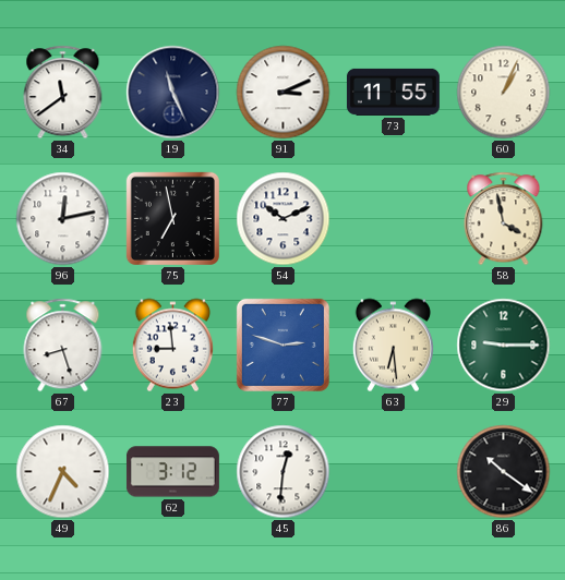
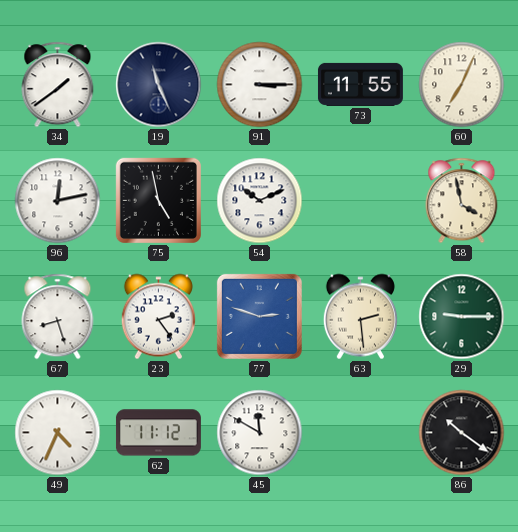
34: 11:39 -> 1:39
91: 3:11 -> 3:15
60: 1:04 -> 7:04
75: 6:58 -> 4:58
23: 8:59 -> 2:24
63: 6:29 -> 2:29
62: 3:12 -> 11:12
45: 12:31 -> 11:50
